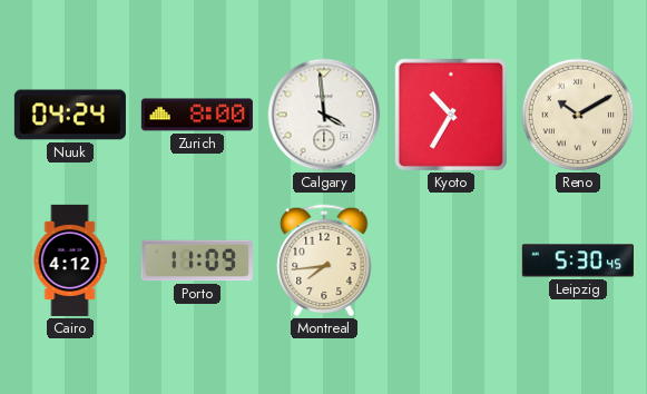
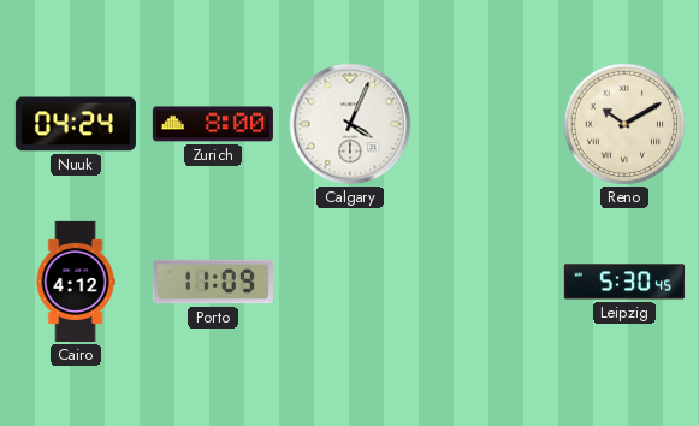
Calgary: 3:59 -> 4:04
Kyoto: 10:35 -> none
Montreal: 7:44 -> none
